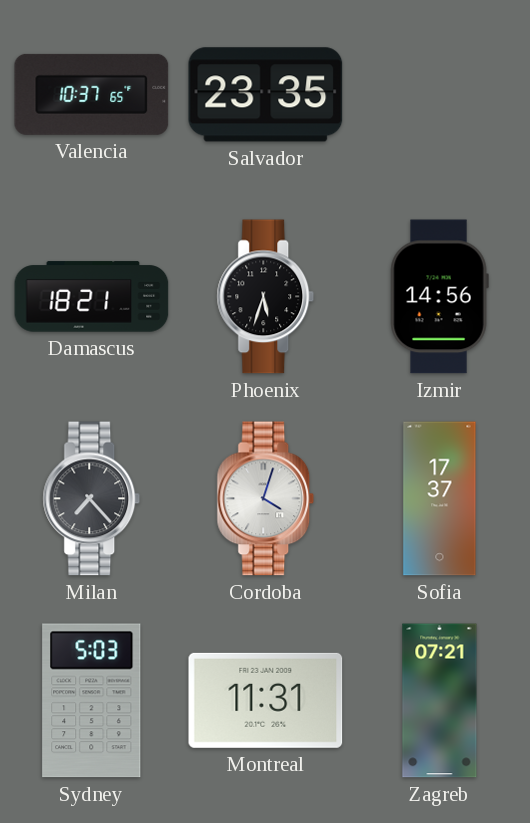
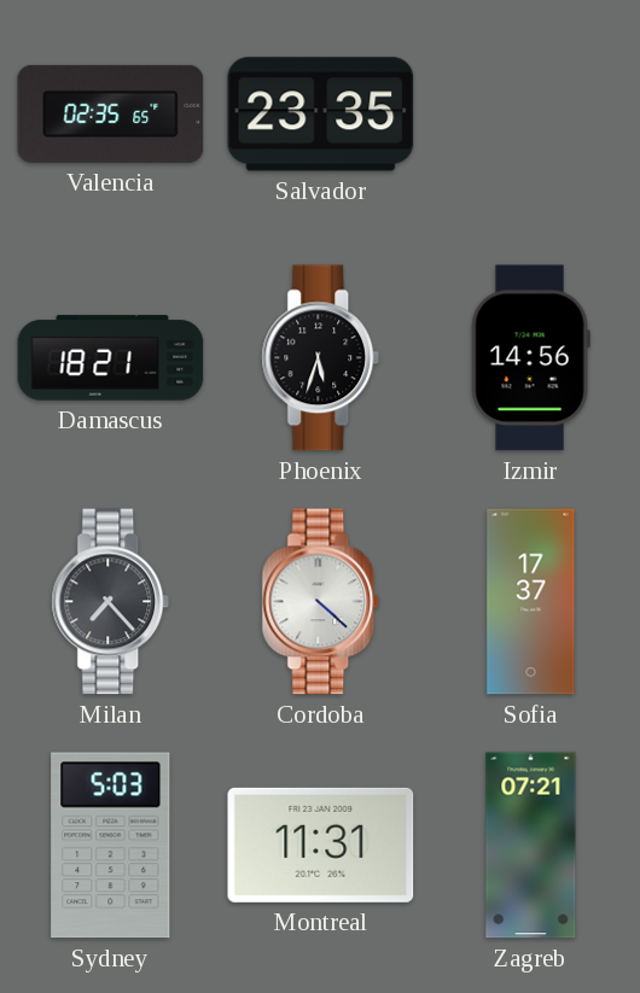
Valencia: 10:37 -> 02:35
Cordoba: 4:03 -> 4:22
